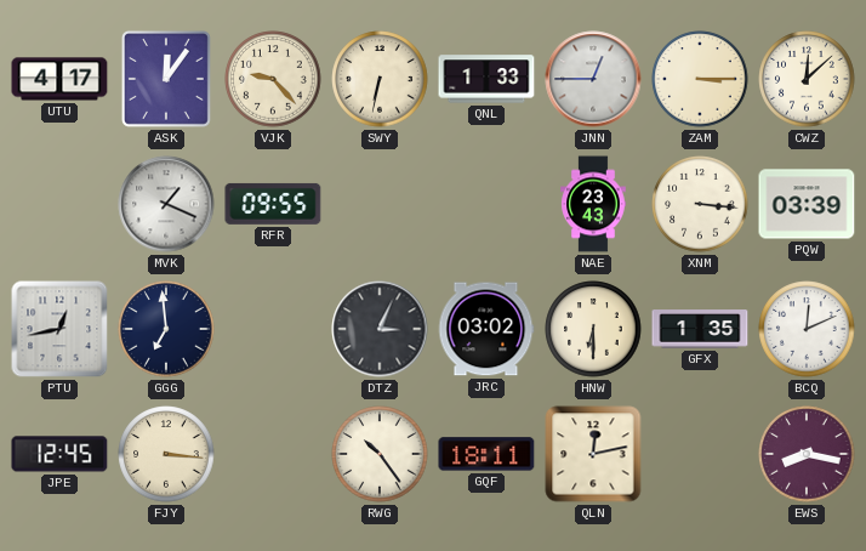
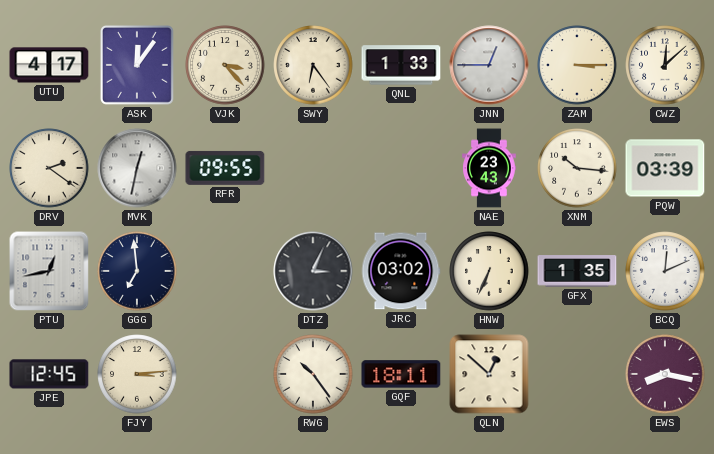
VJK: 9:23 -> 3:23
SWY: 6:32 -> 6:24
DRV: none -> 2:21
MVK: 1:19 -> 12:32
XNM: 3:16 -> 10:16
HNW: 6:30 -> 6:34
FJY: 3:16 -> 3:14
QLN: 12:13 -> 12:52
